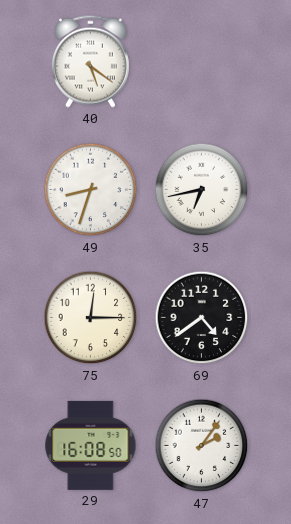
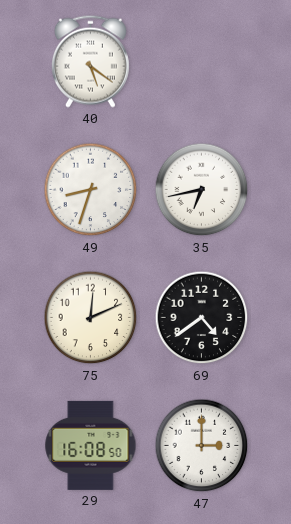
75: 12:15 -> 12:11
47: 2:06 -> 3:00
